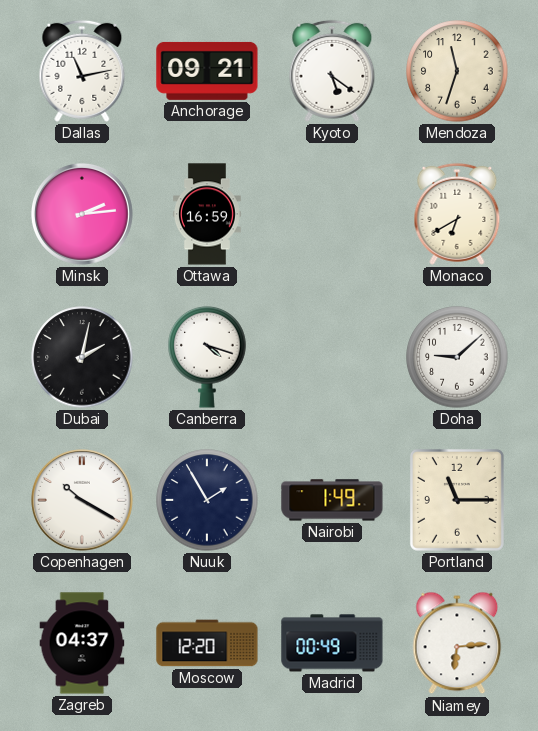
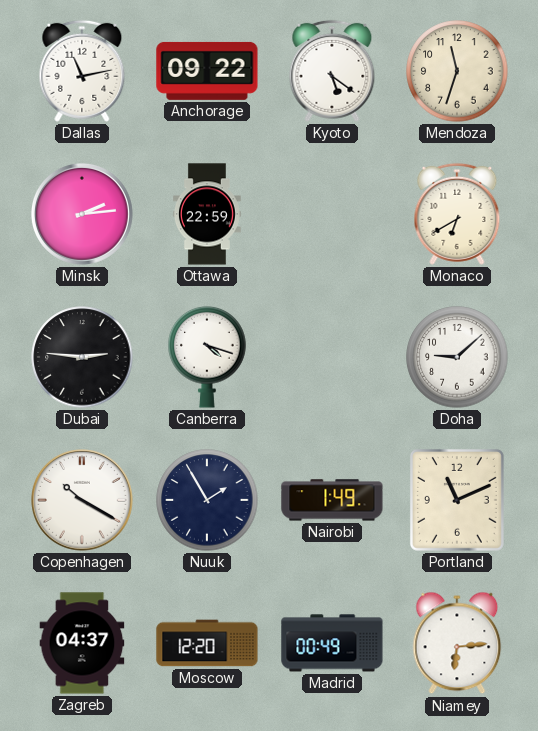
Anchorage: 09:21 -> 09:22
Ottawa: 16:59 -> 22:59
Dubai: 2:02 -> 2:46
Portland: 11:15 -> 11:11
